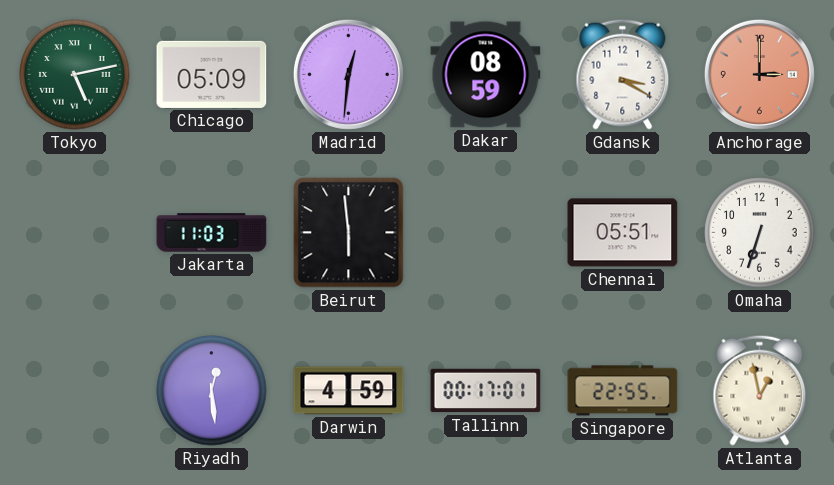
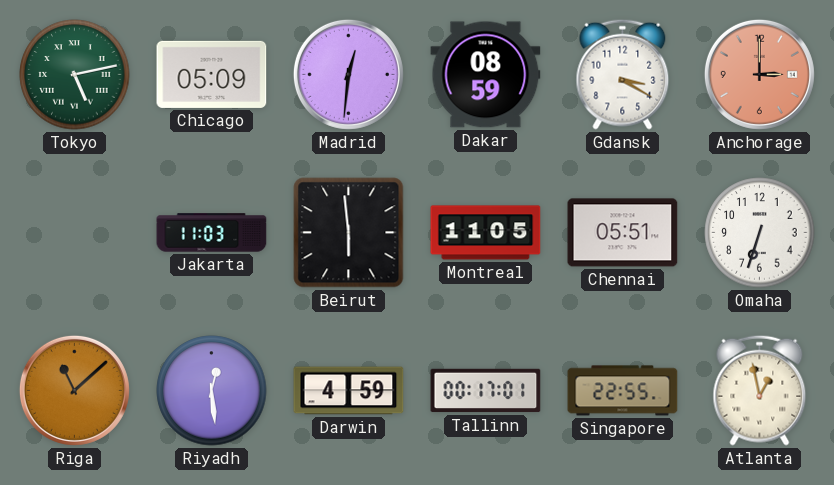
Montreal: none -> 11:05
Riga: none -> 11:08
